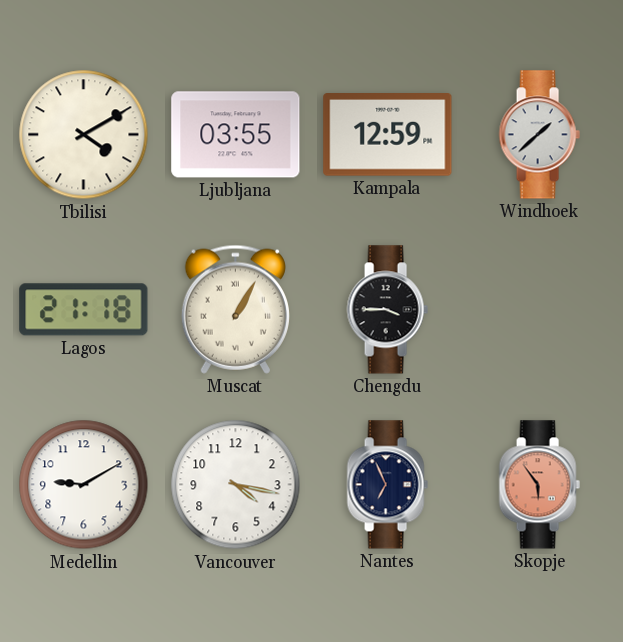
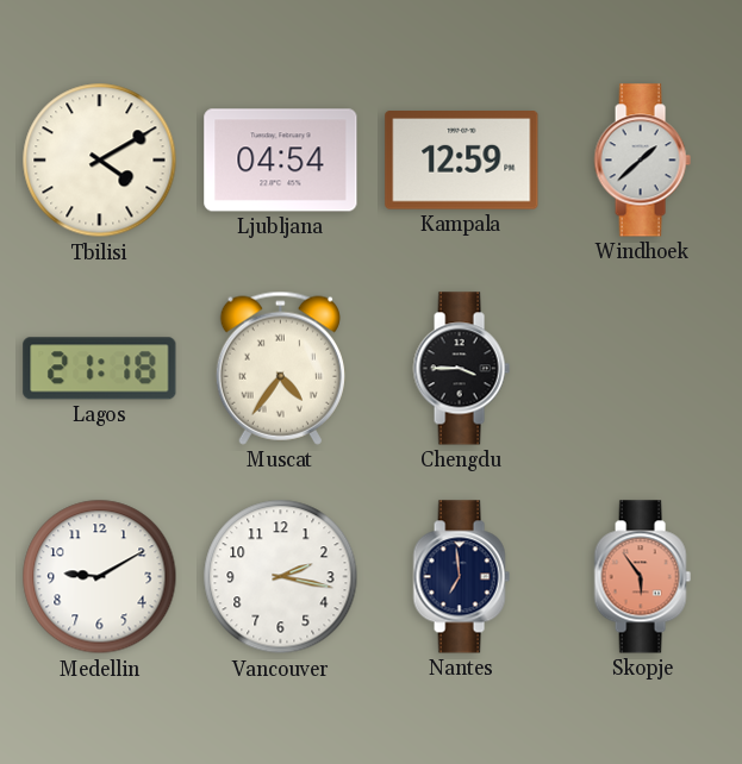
Ljubljana: 03:55 -> 04:54
Muscat: 1:05 -> 4:36
Vancouver: 4:17 -> 2:17
Nantes: 6:56 -> 6:59
